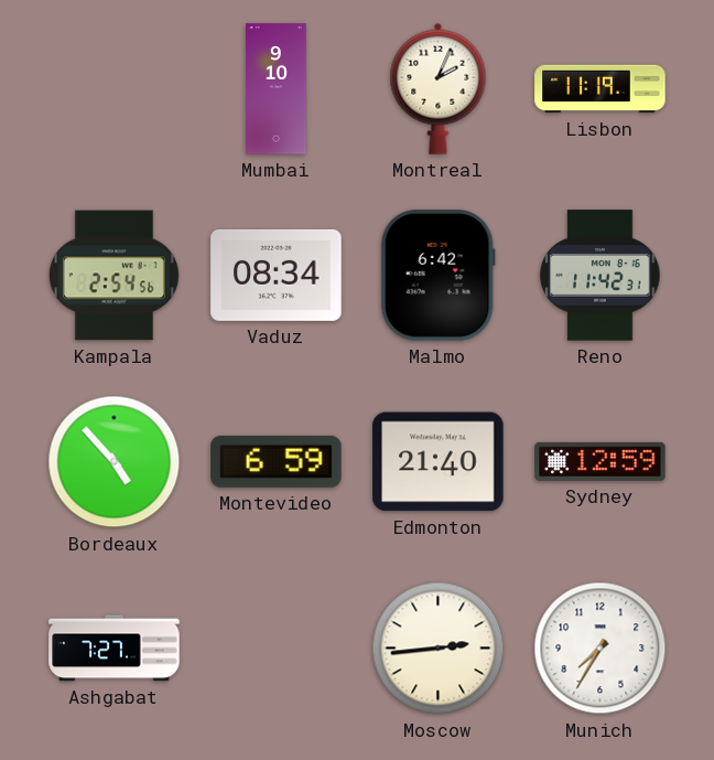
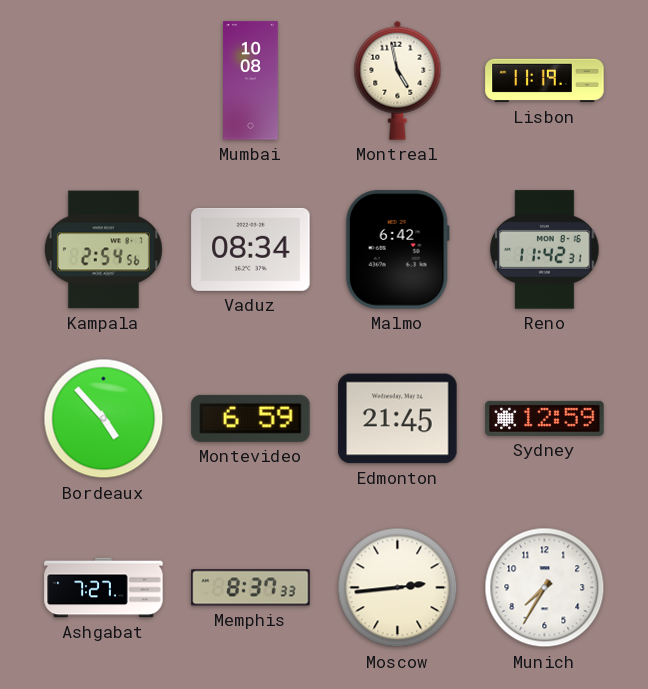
Mumbai: 9:10 -> 10:08
Montreal: 2:04 -> 4:58
Edmonton: 21:40 -> 21:45
Memphis: none -> 8:37
